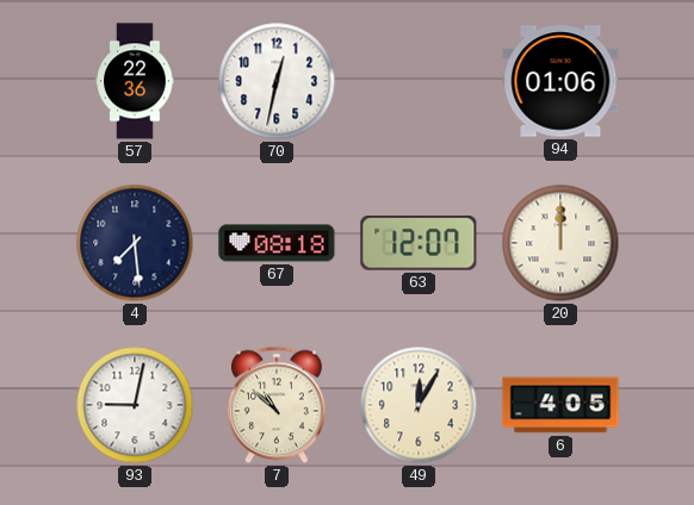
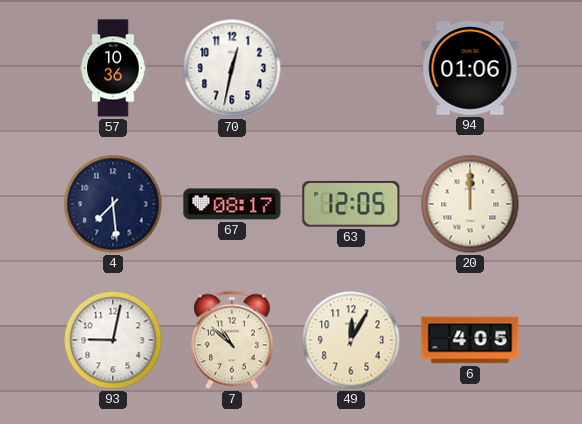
57: 22:36 -> 10:36
67: 08:18 -> 08:17
63: 12:07 -> 12:05
